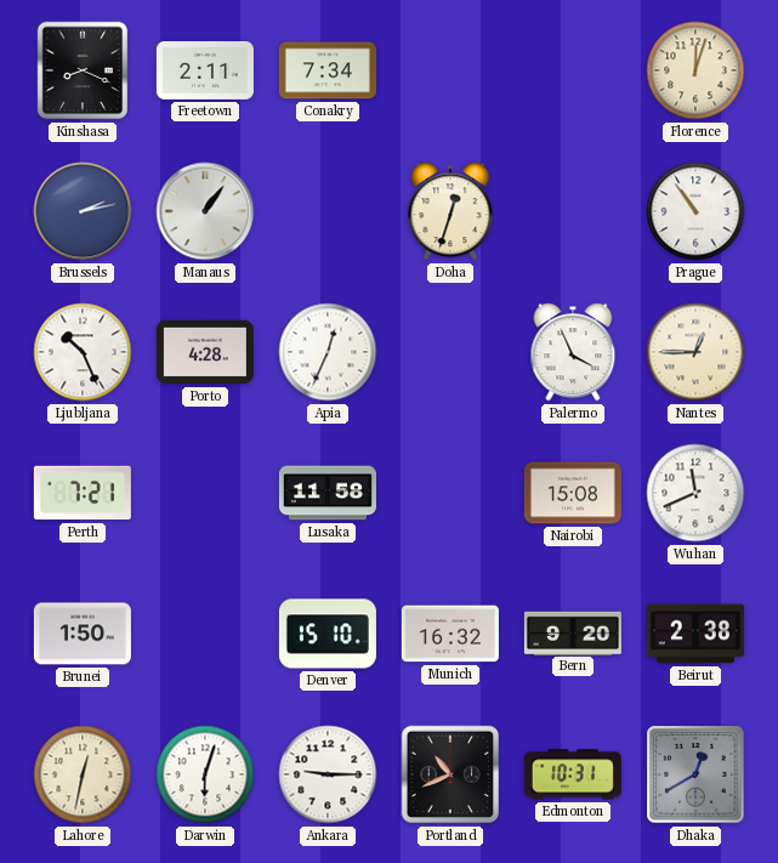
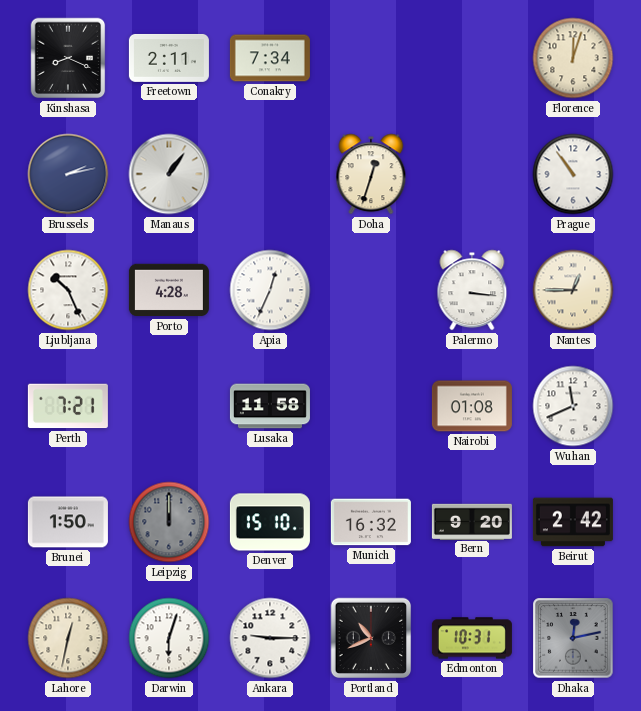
Palermo: 3:56 -> 3:16
Nairobi: 15:08 -> 01:08
Leipzig: none -> 12:00
Beirut: 2:38 -> 2:42
Dhaka: 12:40 -> 12:13
